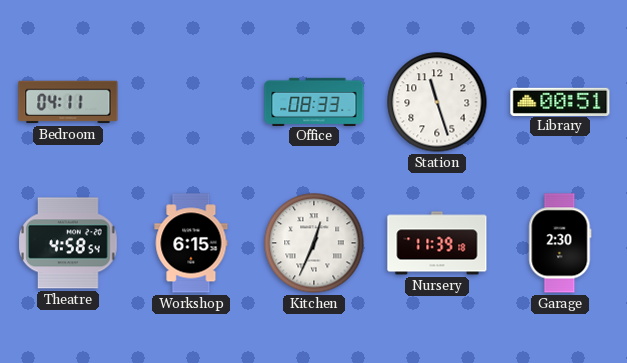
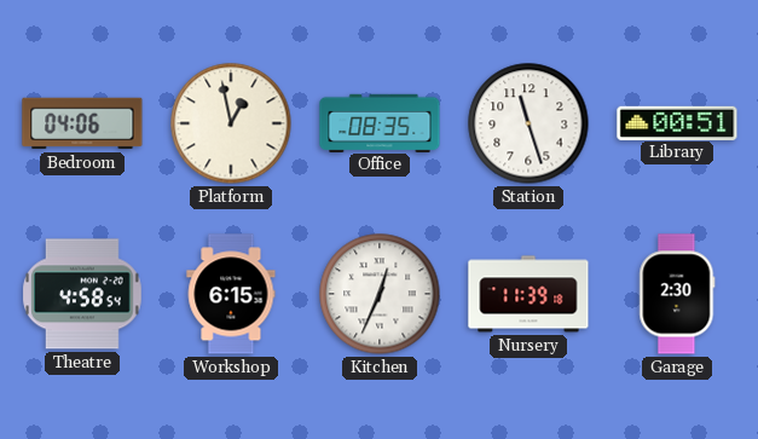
Bedroom: 04:11 -> 04:06
Platform: none -> 12:58
Office: 08:33 -> 08:35
